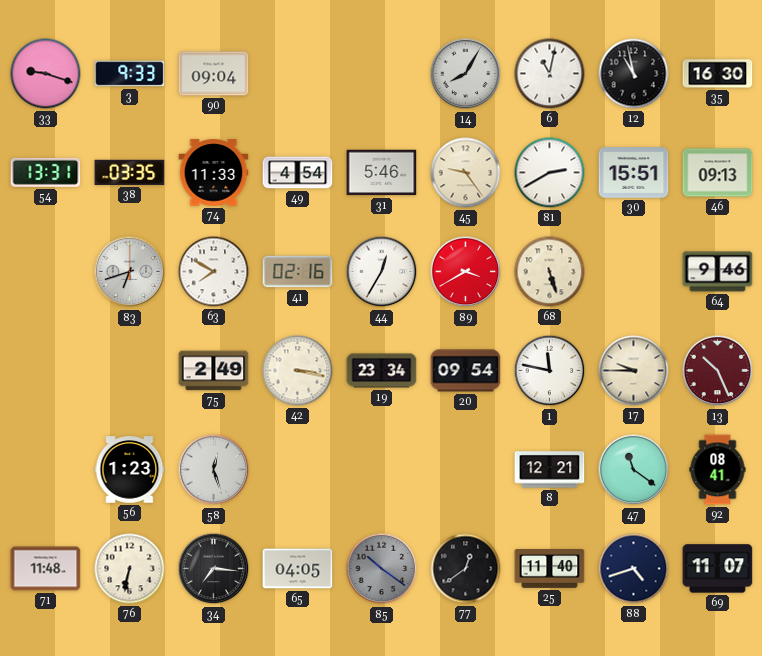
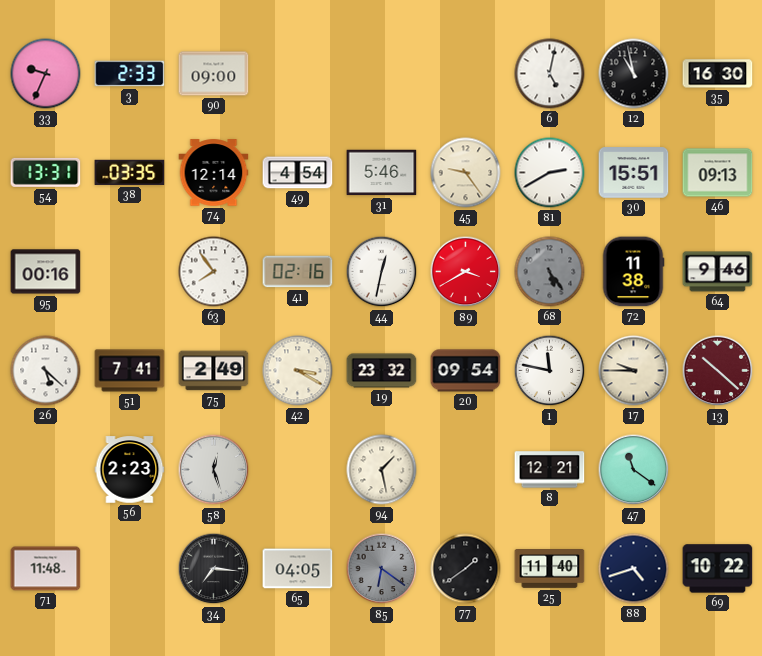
33: 9:18 -> 9:34
3: 9:33 -> 2:33
90: 09:04 -> 09:00
14: 8:05 -> none
6: 11:02 -> 5:02
74: 11:33 -> 12:14
95: none -> 00:16
83: 6:42 -> none
63: 7:50 -> 7:54
44: 12:35 -> 12:32
68: 5:27 -> 5:24
68 dial: cream -> grey
72: none -> 11:38
26: none -> 5:22
51: none -> 7:41
42: 3:17 -> 3:20
19: 23:34 -> 23:32
13: 10:26 -> 10:22
56: 1:23 -> 2:23
94: none -> 1:28
92: 08:41 -> none
76: 6:32 -> none
85: 10:21 -> 6:21
77: 12:39 -> 1:39
69: 11:07 -> 10:22
